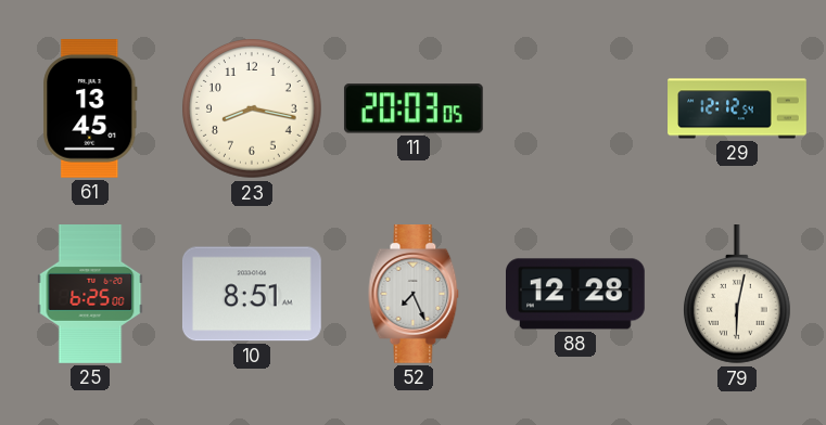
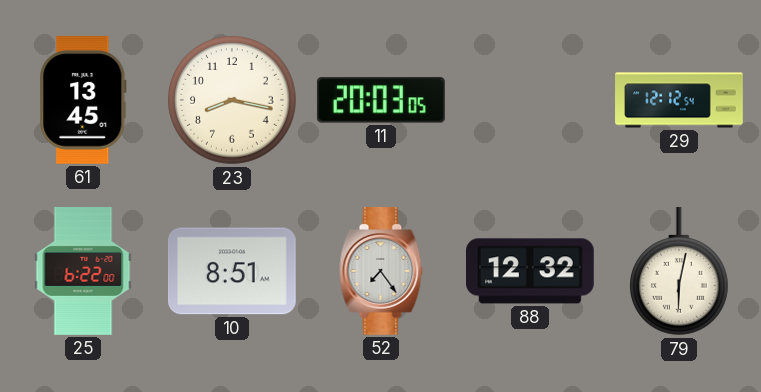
25: 6:25 -> 6:22
52: 7:26 -> 7:24
88: 12:28 -> 12:32
